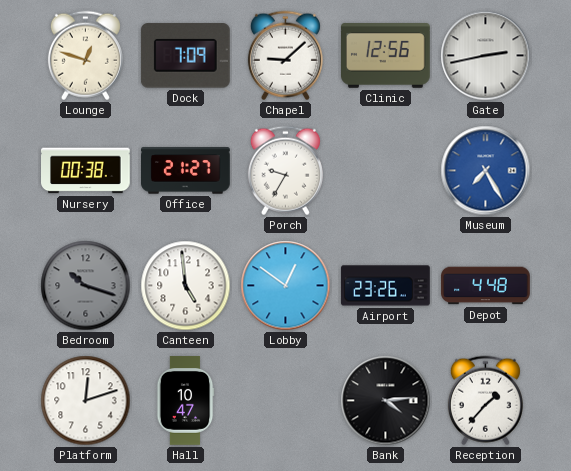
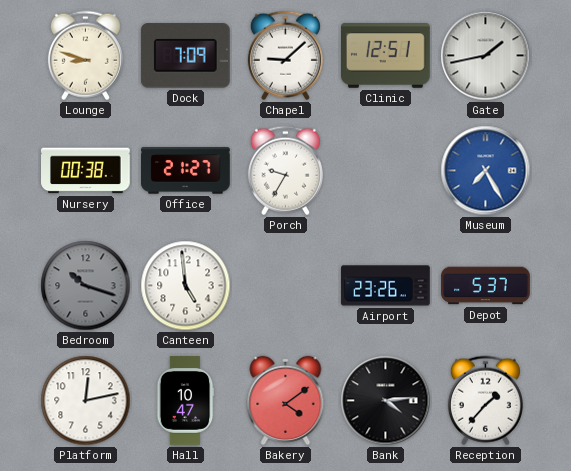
Lounge: 12:48 -> 8:48
Clinic: 12:56 -> 12:51
Gate: 2:43 -> 1:43
Lobby: 12:51 -> none
Depot: 4:48 -> 5:37
Platform: 12:12 -> 12:13
Bakery: none -> 4:09
